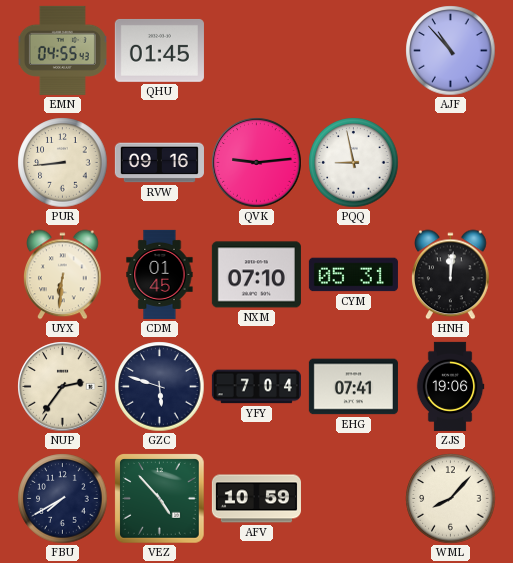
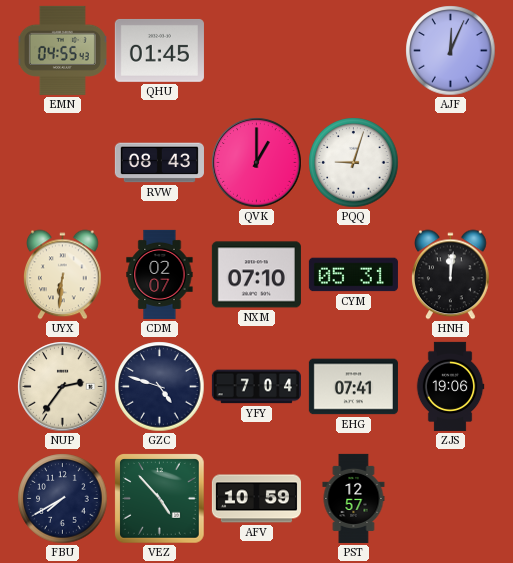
AJF: 10:53 -> 12:04
PUR: 8:44 -> none
RVW: 09:16 -> 08:43
QVK: 9:14 -> 1:00
PQQ: 8:58 -> 9:03
CDM: 01:45 -> 02:07
GZC: 5:48 -> 4:48
PST: none -> 12:57
WML: 8:07 -> none
